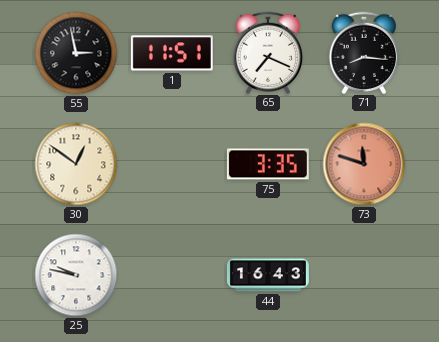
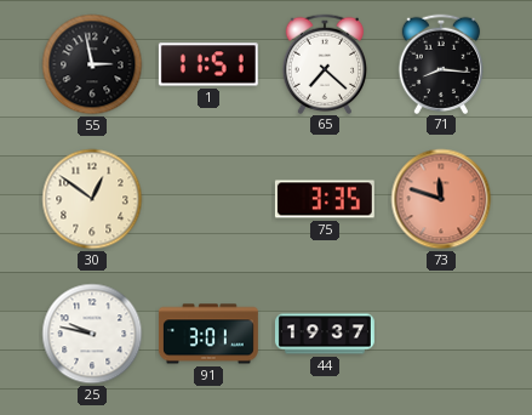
65: 7:19 -> 7:22
91: none -> 3:01
44: 16:43 -> 19:37
